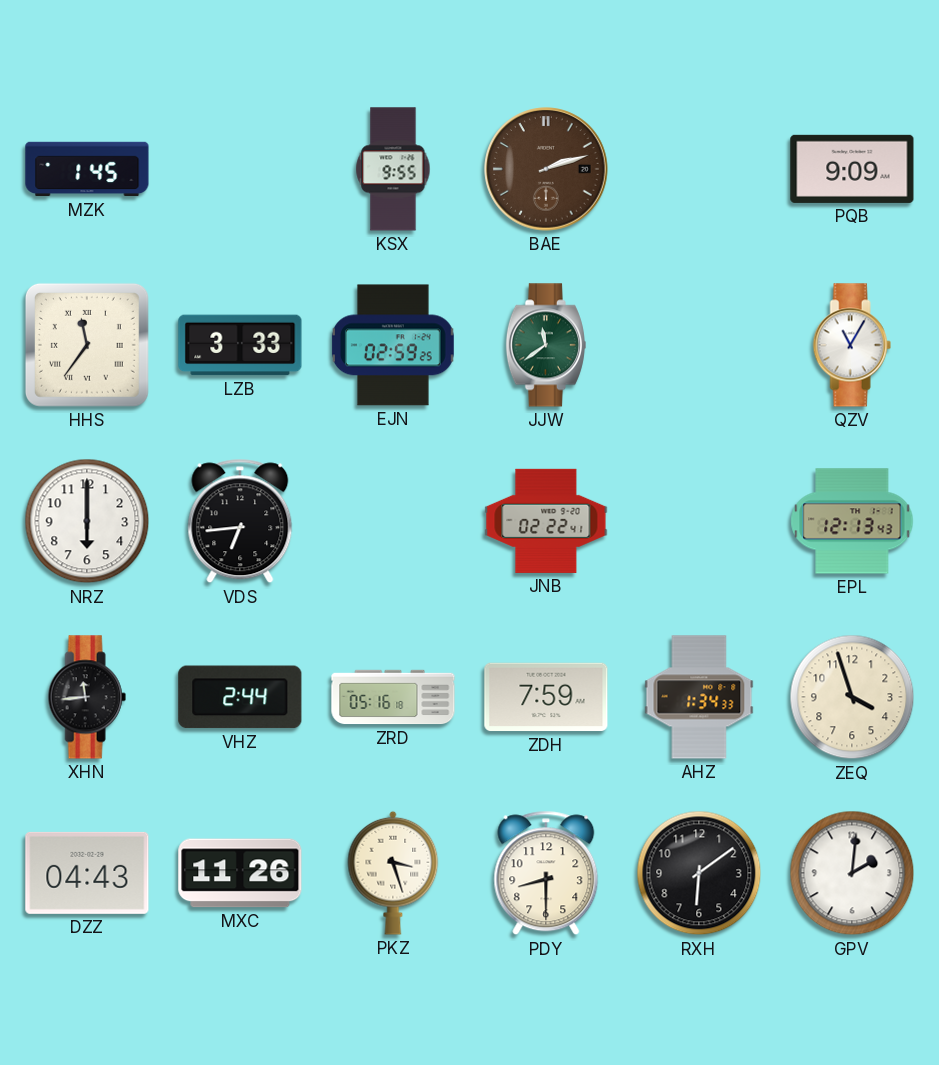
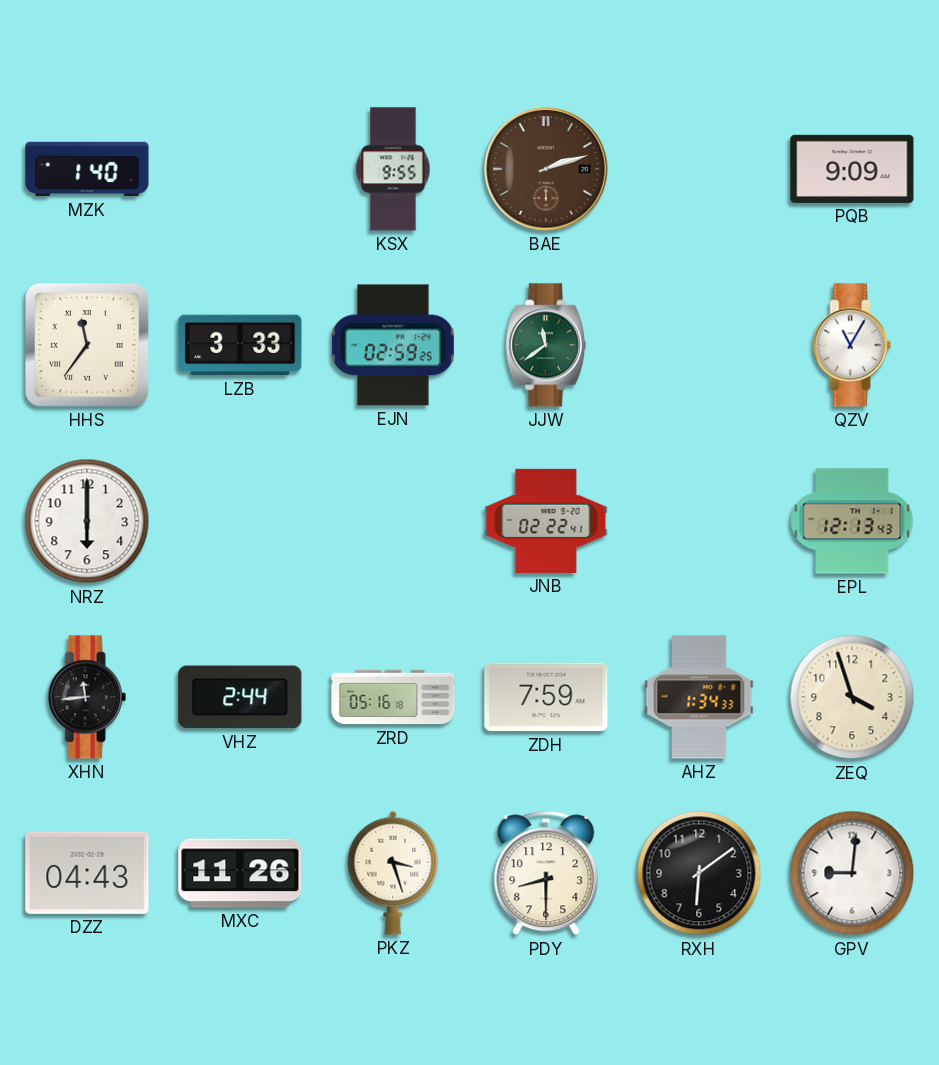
MZK: 1:45 -> 1:40
VDS: 6:44 -> none
GPV: 2:01 -> 9:01
